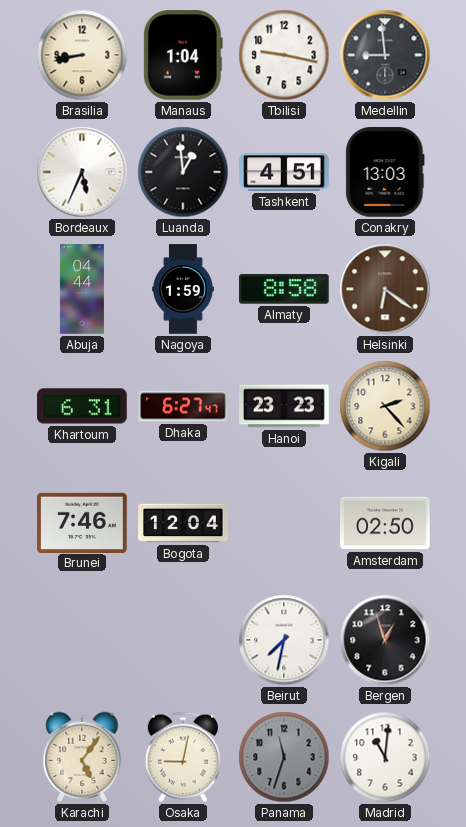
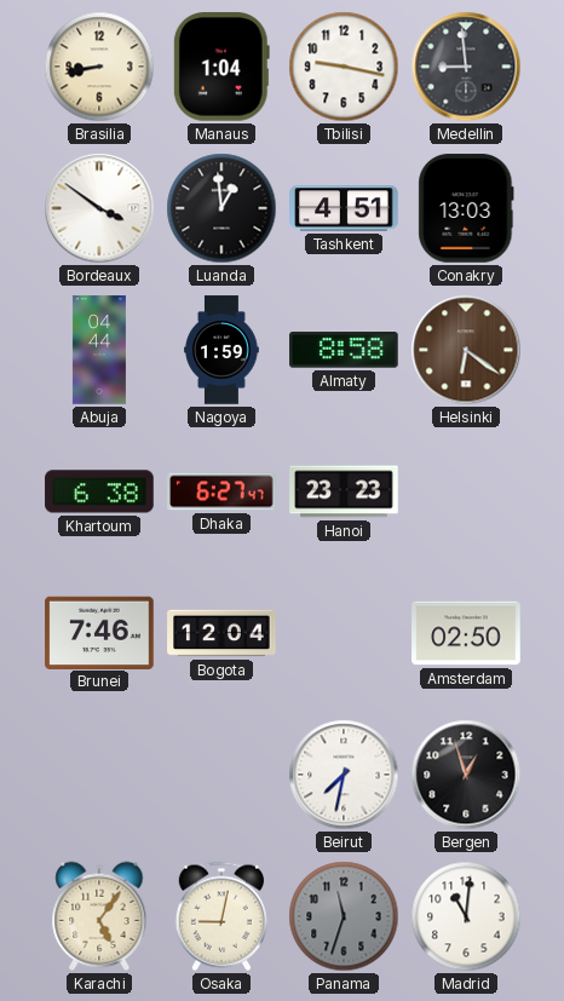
Bordeaux: 5:34 -> 3:51
Khartoum: 6:31 -> 6:38
Kigali: 2:23 -> none
